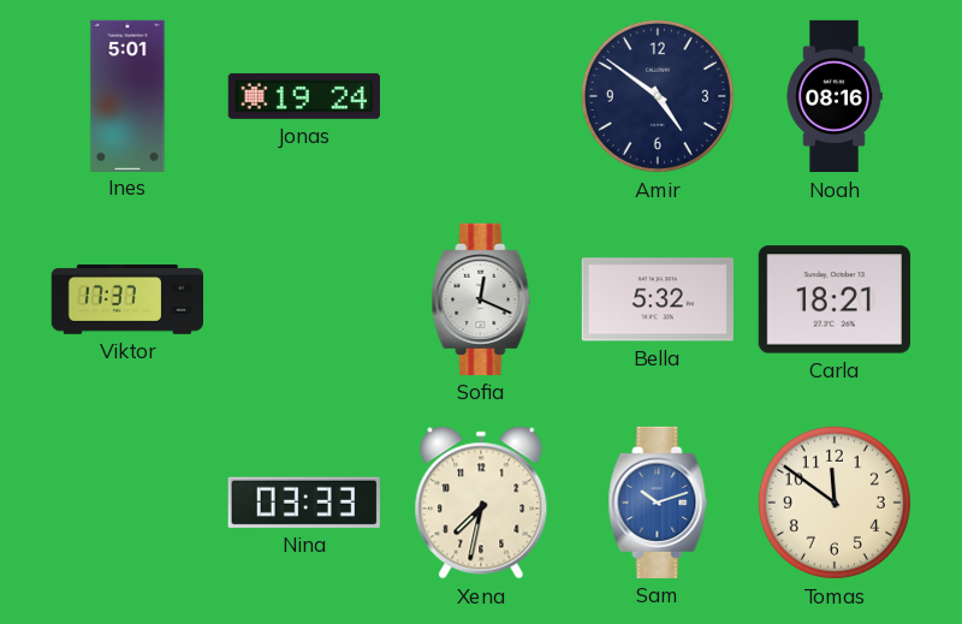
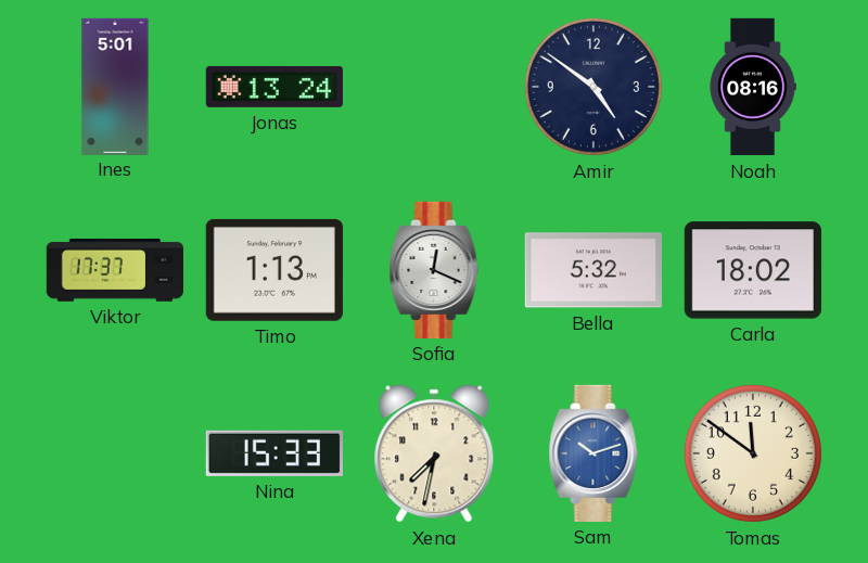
Jonas: 19:24 -> 13:24
Timo: none -> 1:13
Carla: 18:21 -> 18:02
Nina: 03:33 -> 15:33
